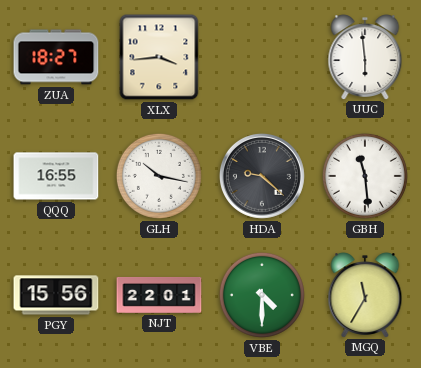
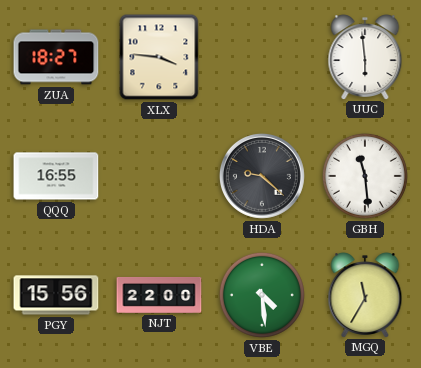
XLX: 3:44 -> 3:46
GLH: 10:17 -> none
NJT: 22:01 -> 22:00
VBE: 4:30 -> 4:29
